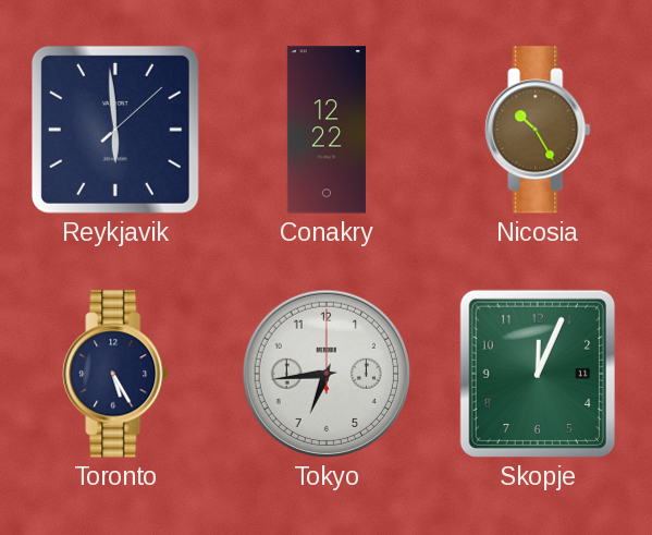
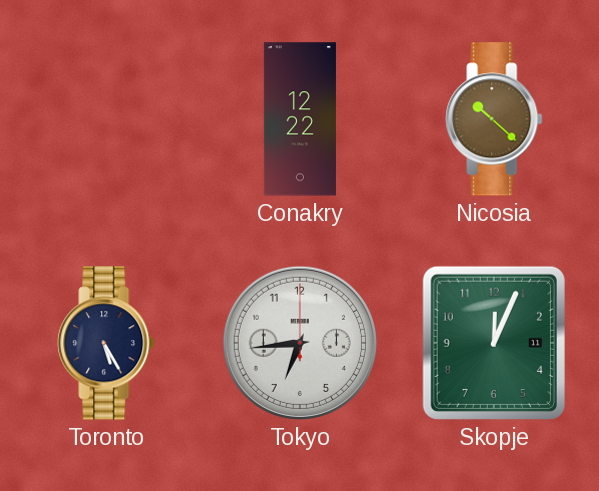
Reykjavik: 5:59 -> none
Nicosia: 10:25 -> 10:22
